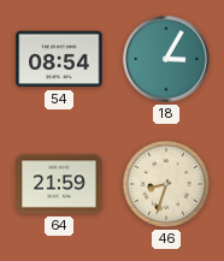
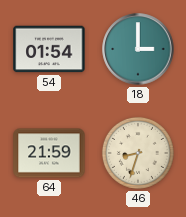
54: 08:54 -> 01:54
18: 3:05 -> 3:00
